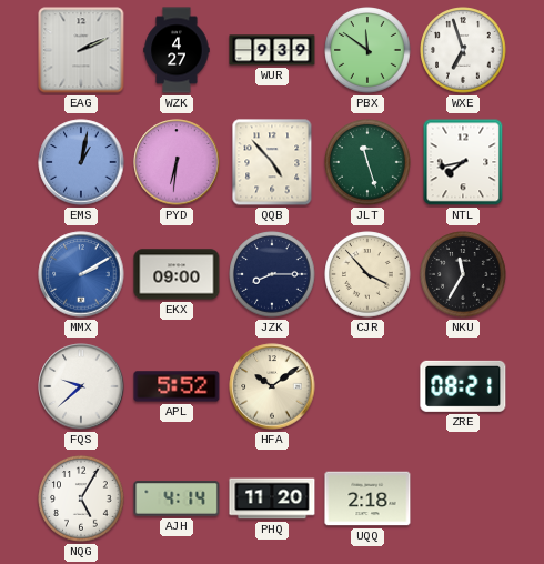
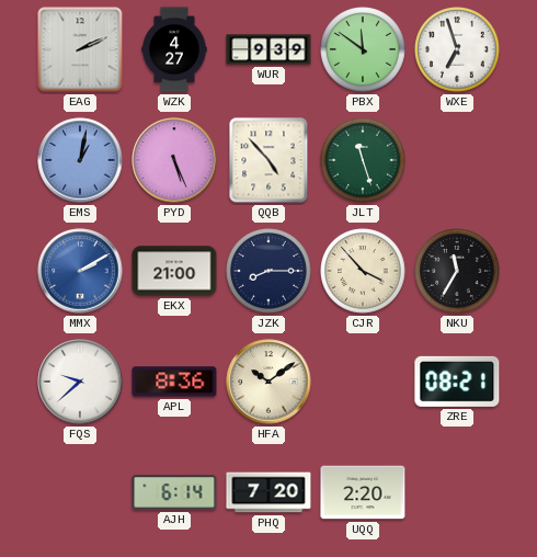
PYD: 6:31 -> 5:26
NTL: 7:43 -> none
EKX: 09:00 -> 21:00
APL: 5:52 -> 8:36
NQG: 5:05 -> none
AJH: 4:14 -> 6:14
PHQ: 11:20 -> 7:20
UQQ: 2:18 -> 2:20
